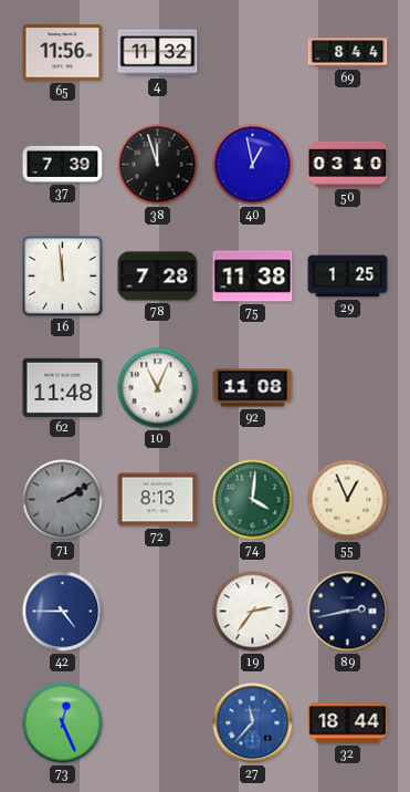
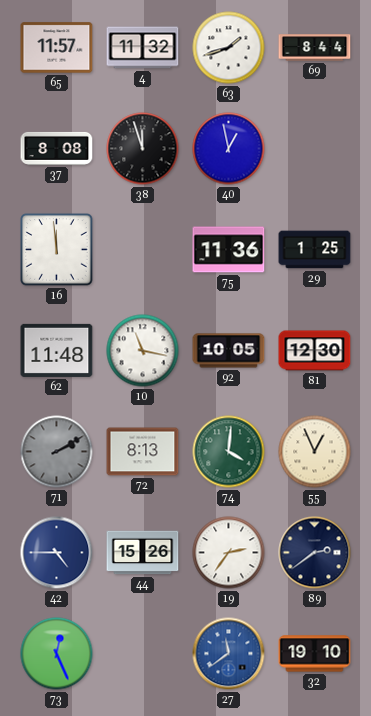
65: 11:56 -> 11:57
63: none -> 1:42
37: 7:39 -> 8:08
50: 03:10 -> none
78: 7:28 -> none
75: 11:38 -> 11:36
10: 11:04 -> 11:17
92: 11:08 -> 10:05
81: none -> 12:30
44: none -> 15:26
89: 2:43 -> 2:39
27: 11:37 -> 11:39
32: 18:44 -> 19:10
